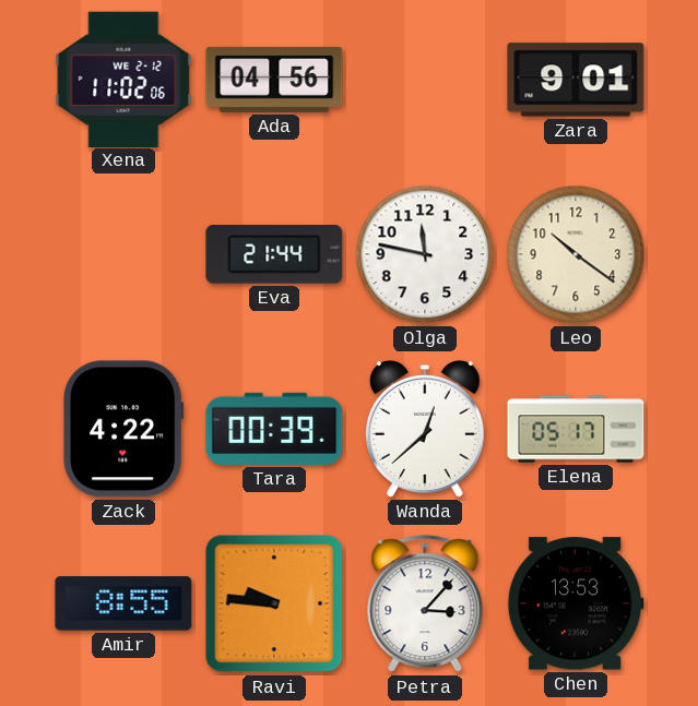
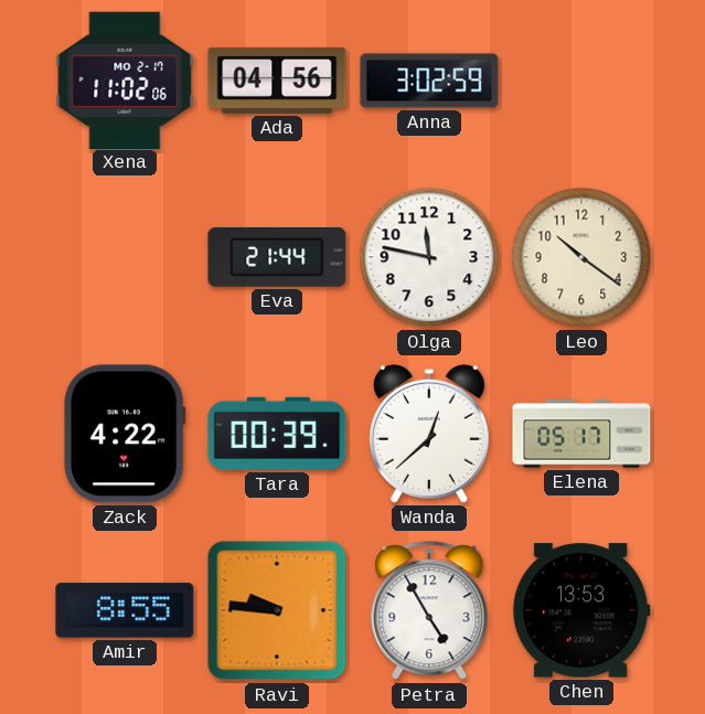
Xena date: WE 2-12 -> MO 2-17
Anna: none -> 3:02
Zara: 9:01 -> none
Petra: 3:07 -> 4:55
